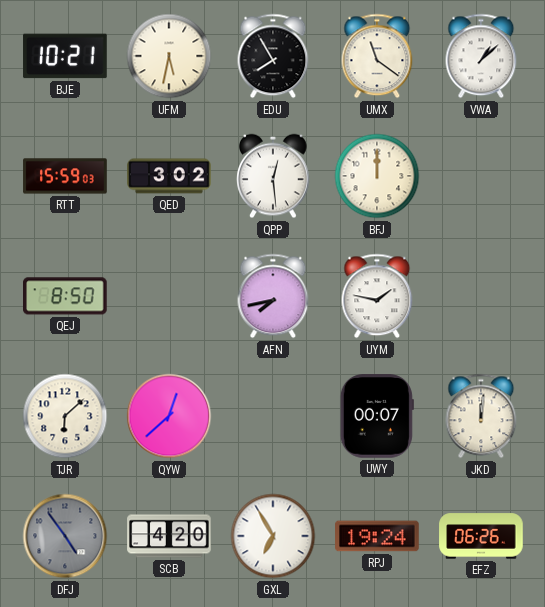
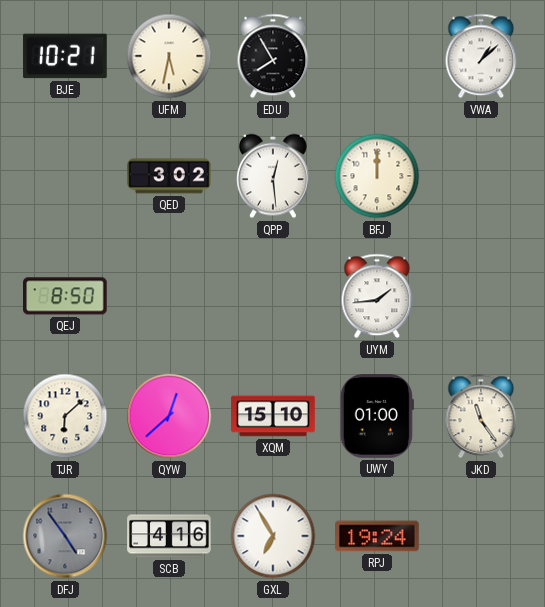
UMX: 11:21 -> none
RTT: 15:59 -> none
AFN: 7:43 -> none
UYM: 1:47 -> 1:44
XQM: none -> 15:10
UWY: 00:07 -> 01:00
JKD: 12:01 -> 11:24
SCB: 4:20 -> 4:16
EFZ: 06:26 -> none
